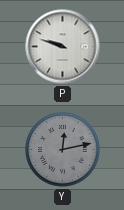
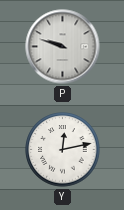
Y dial: grey -> white
